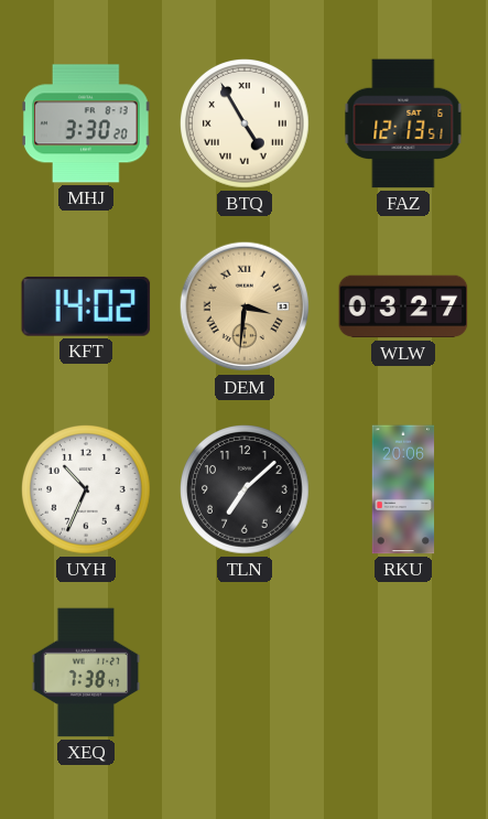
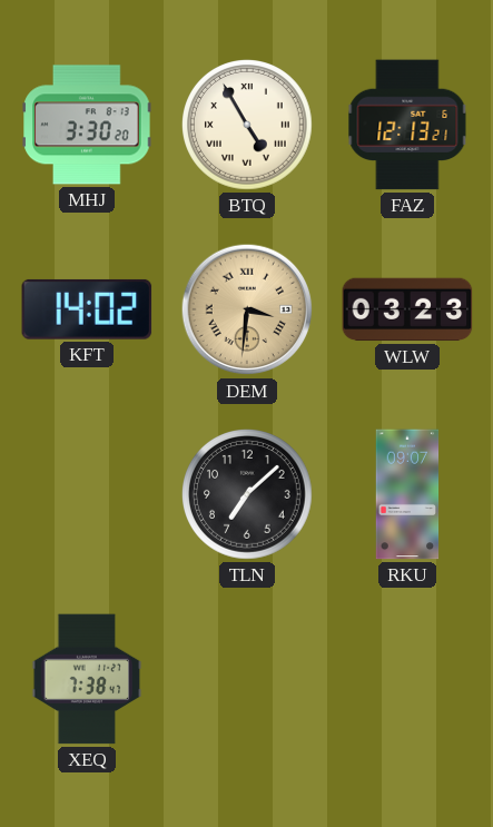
FAZ: 12:13:51 -> 12:13:21
WLW: 03:27 -> 03:23
UYH: 10:34 -> none
RKU: 20:06 -> 09:07
